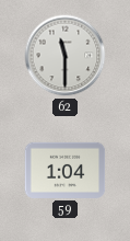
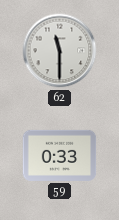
59: 1:04 -> 0:33
